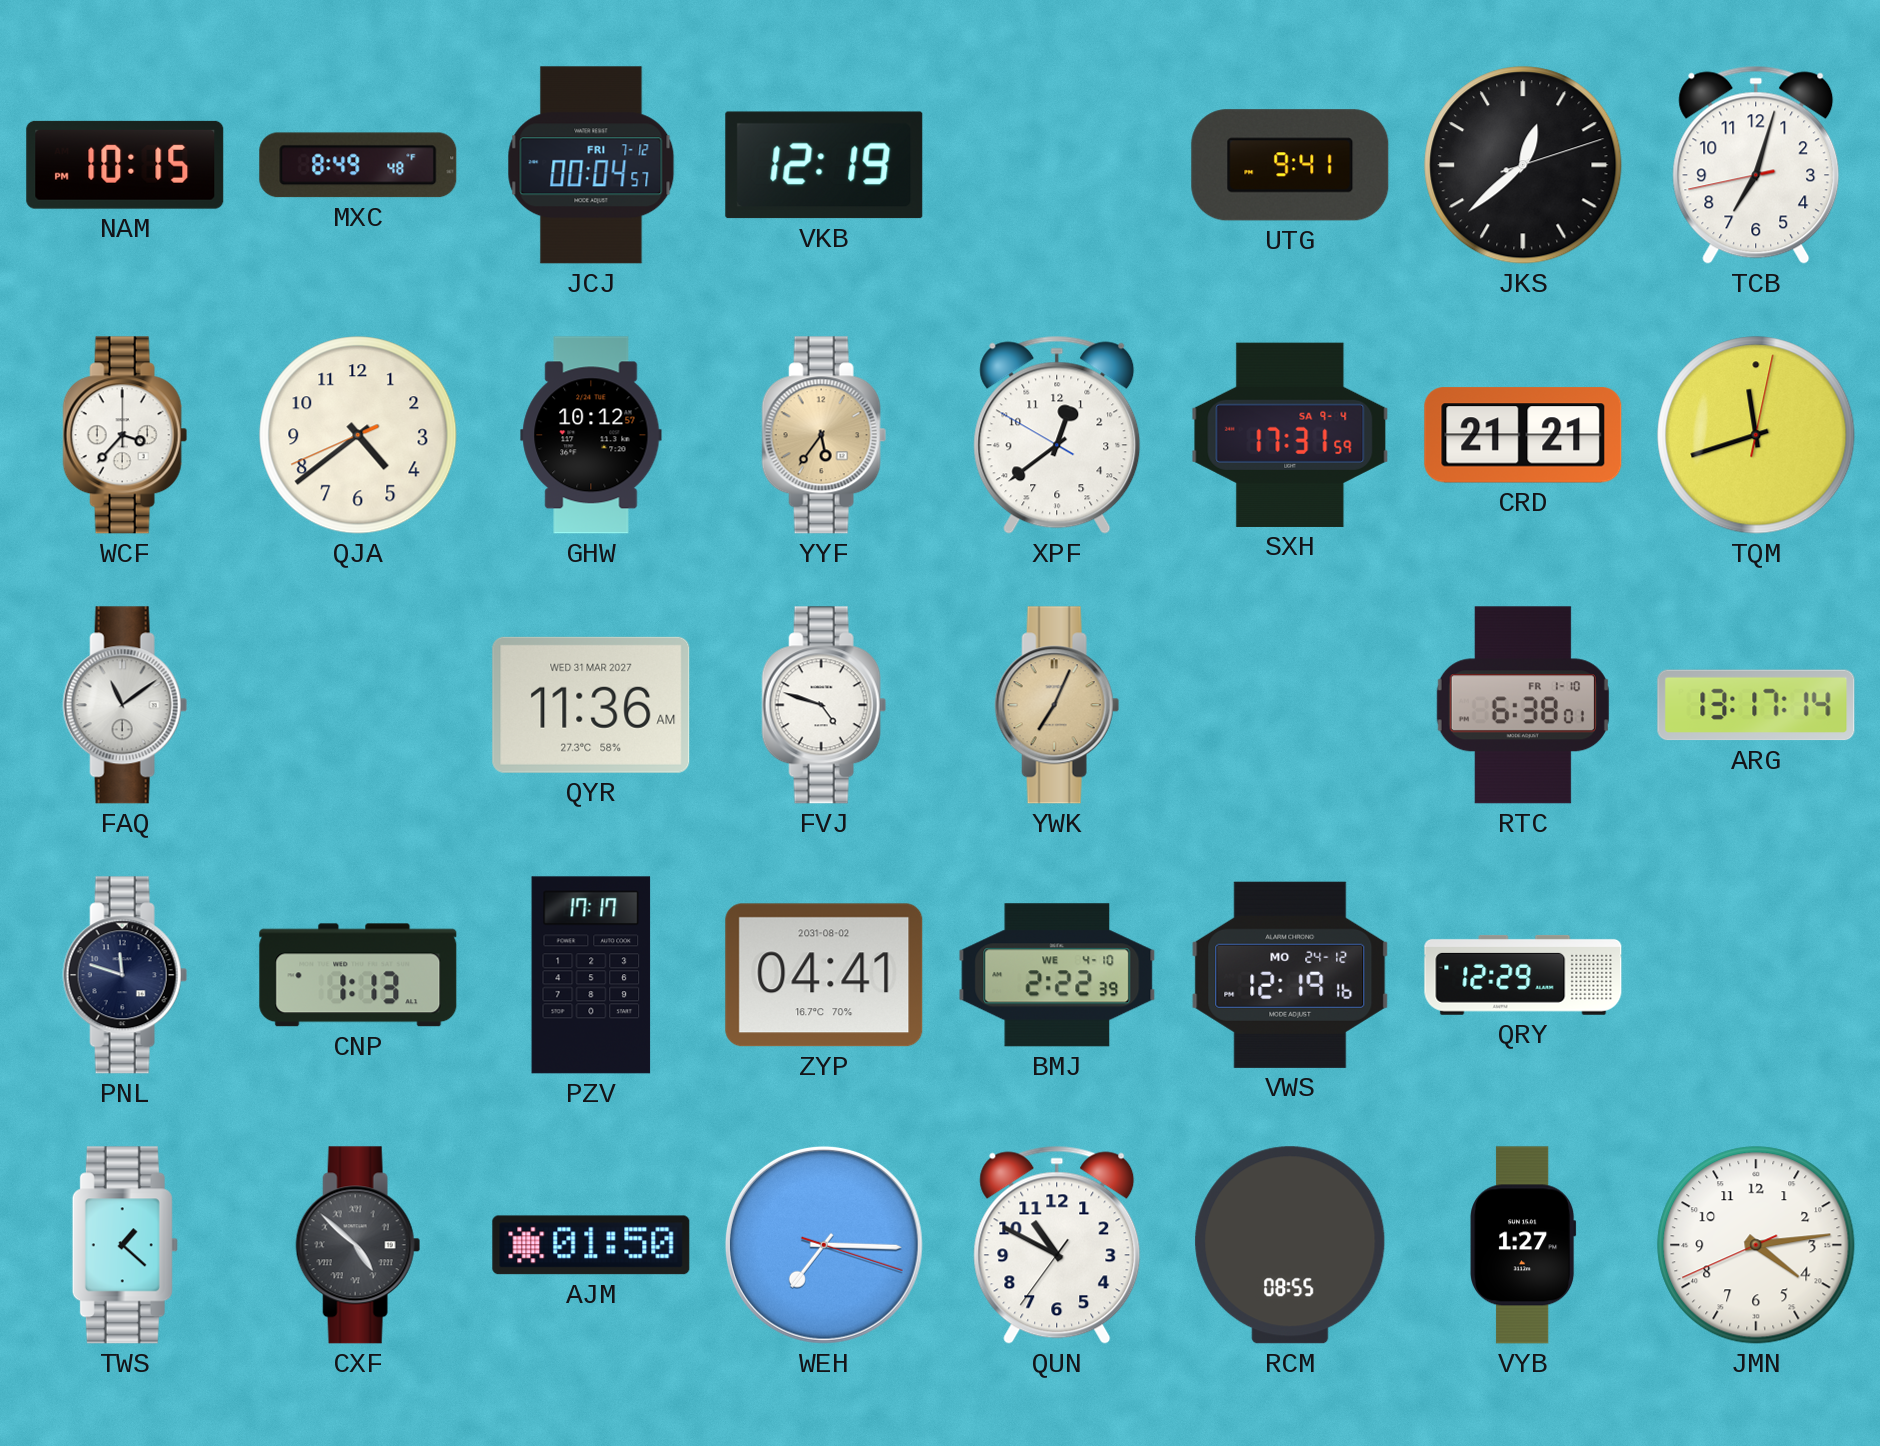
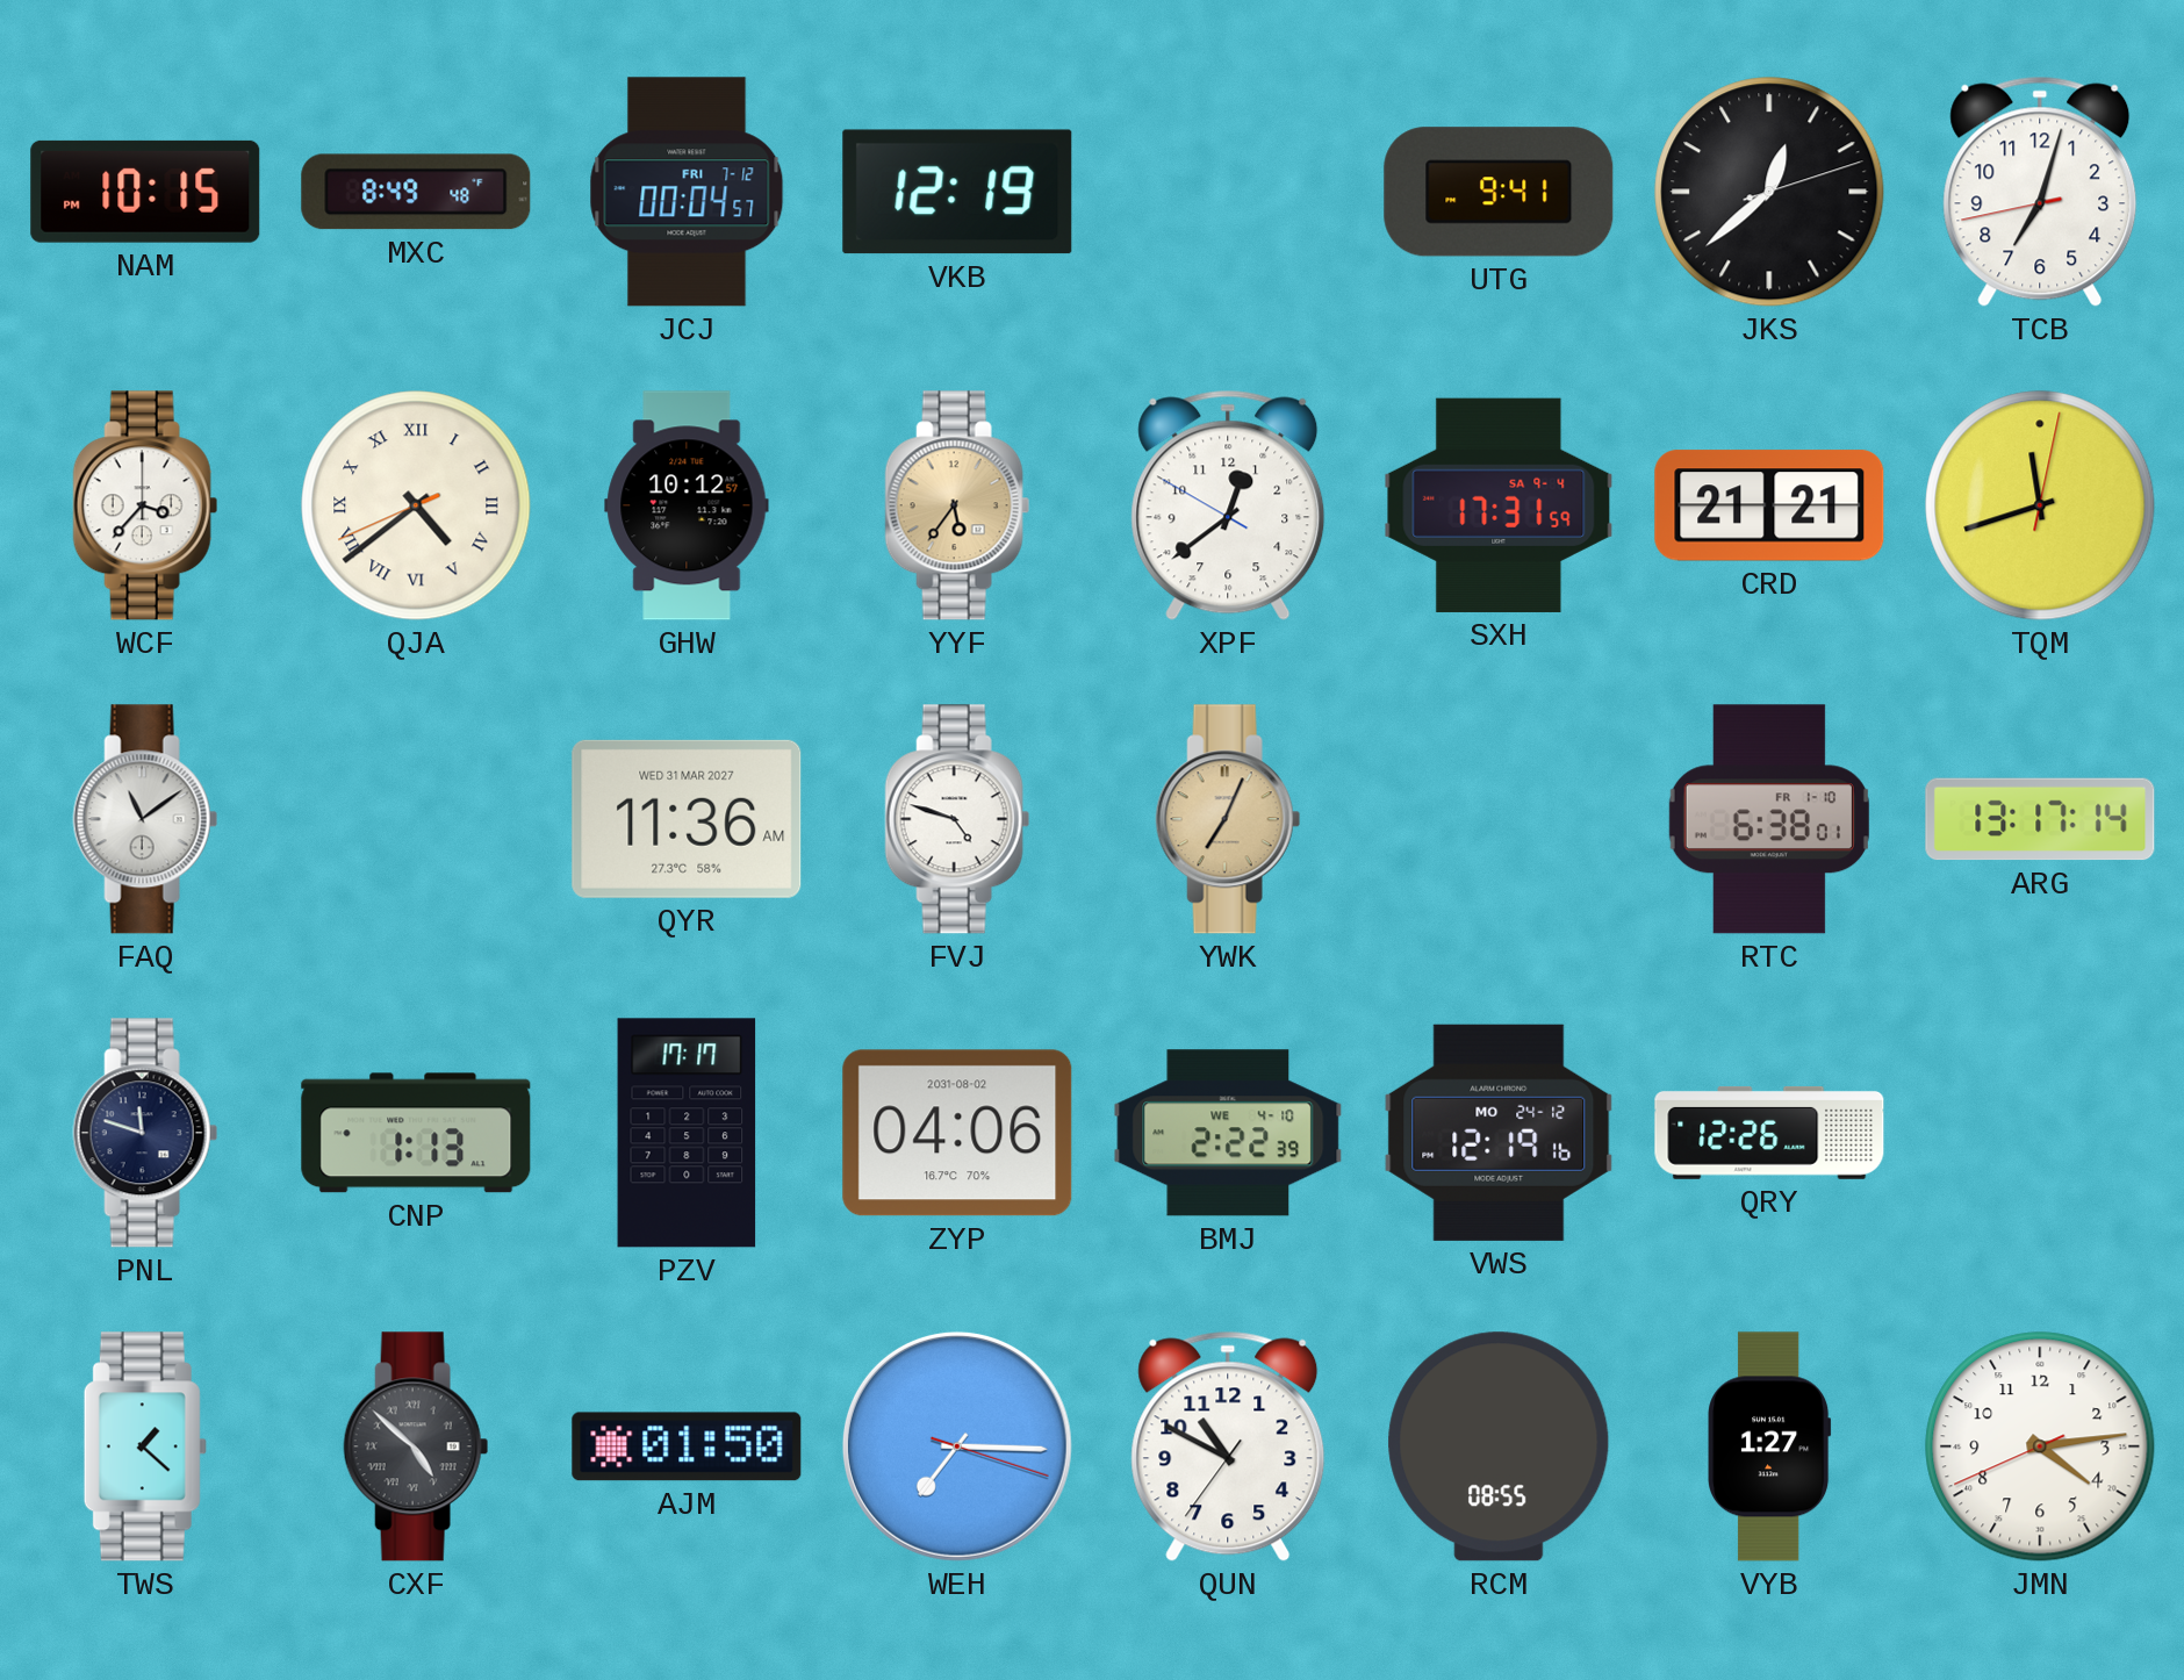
QJA numerals: Arabic -> Roman
ZYP: 04:41 -> 04:06
QRY: 12:29 -> 12:26
